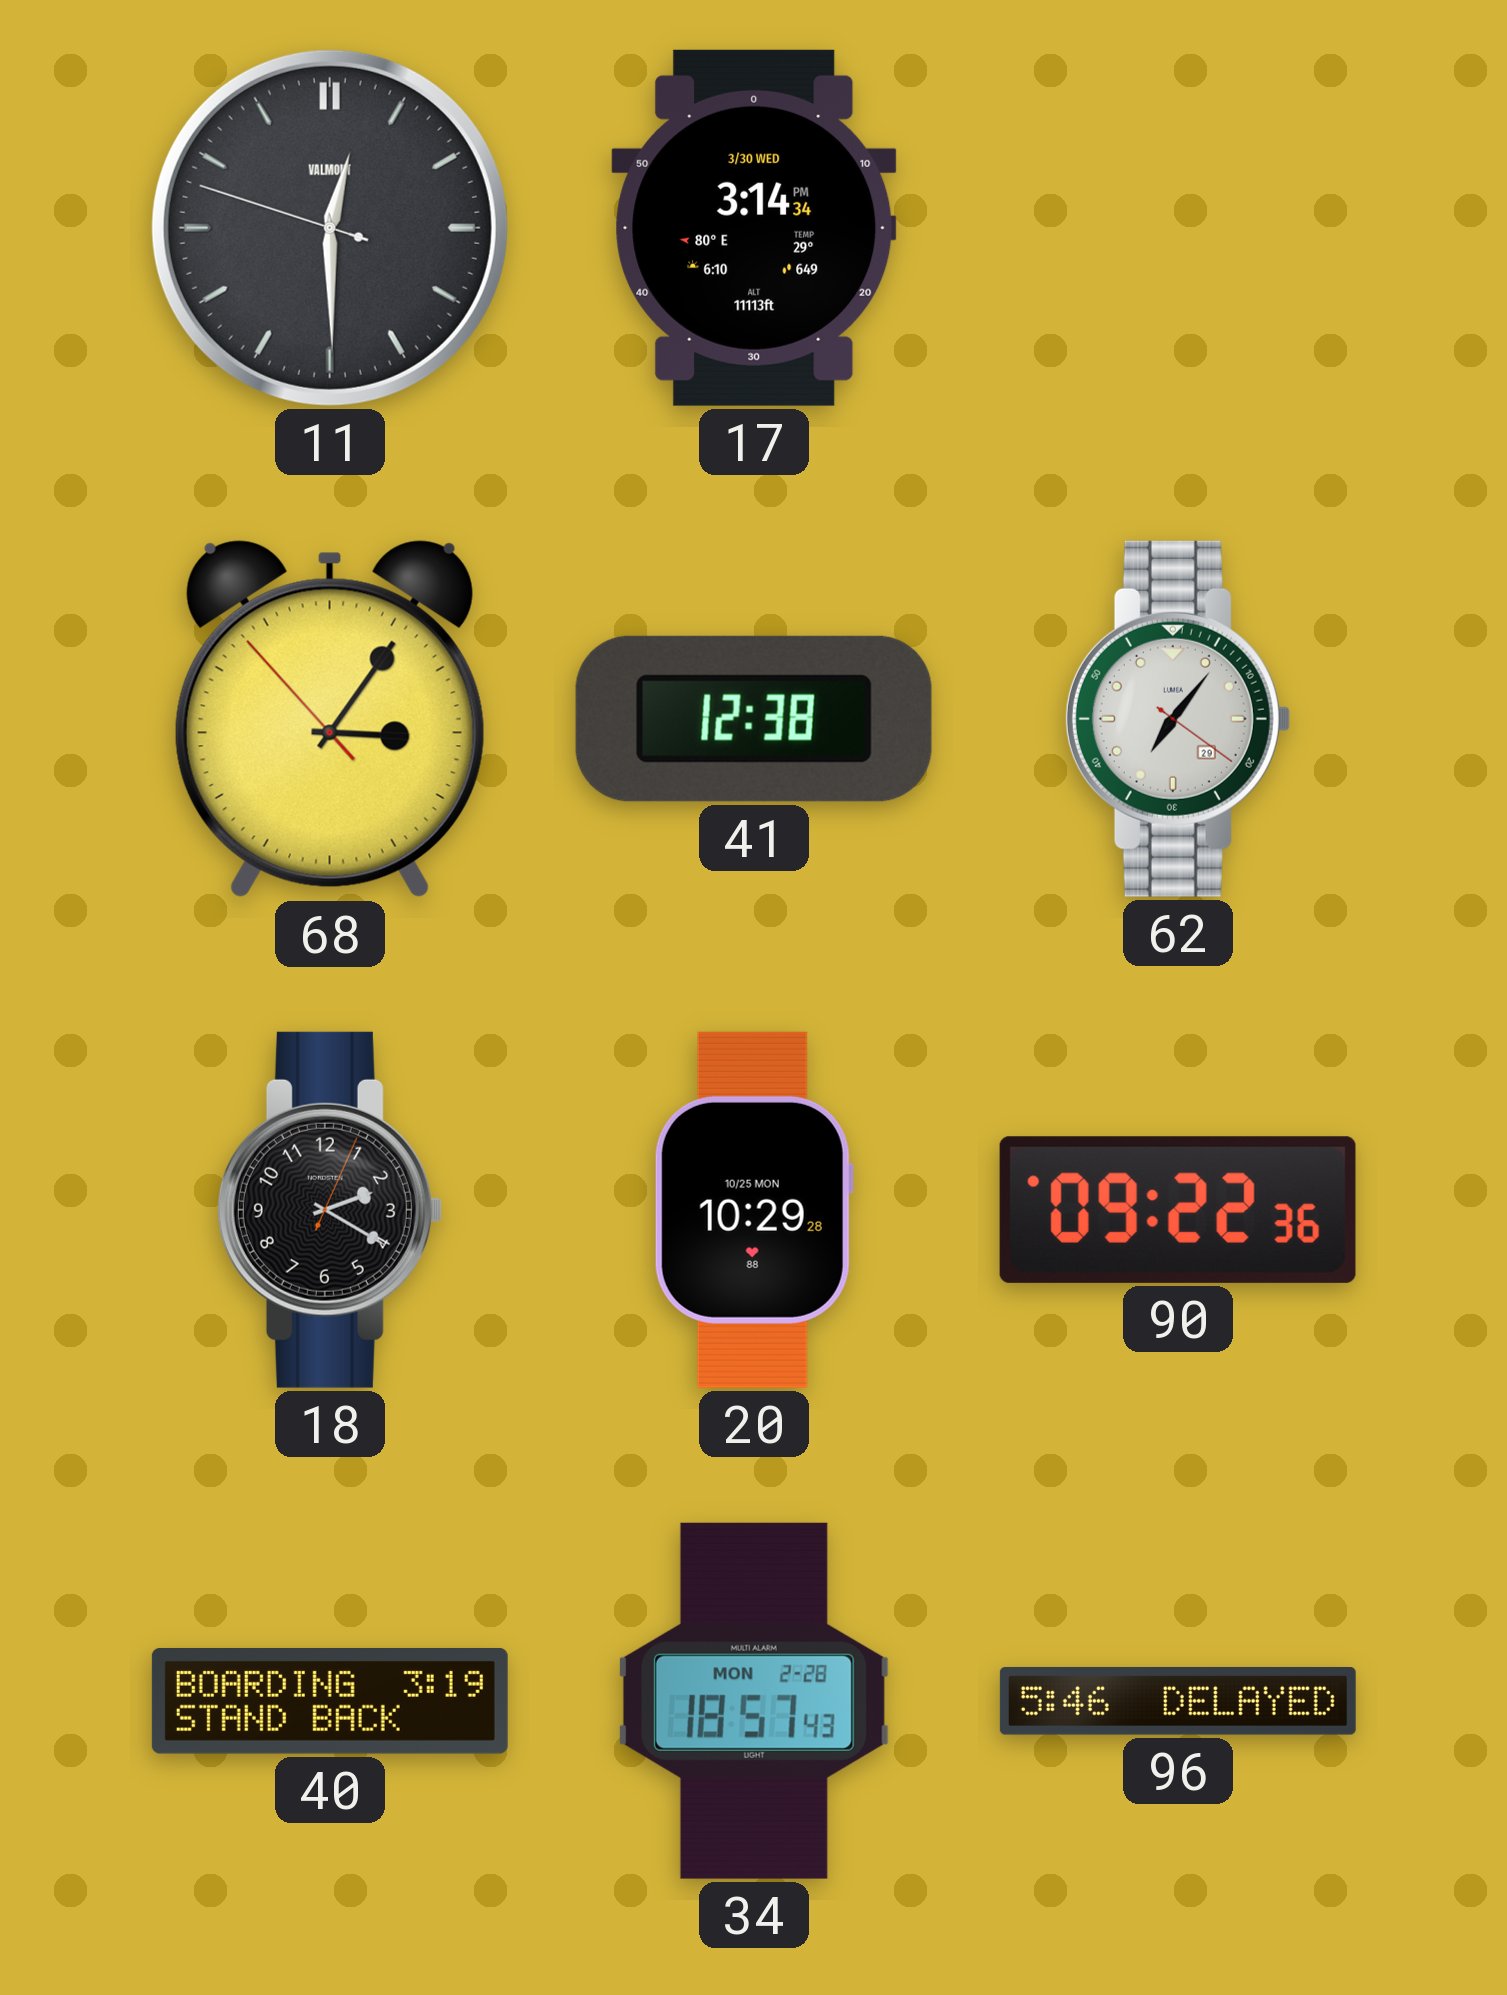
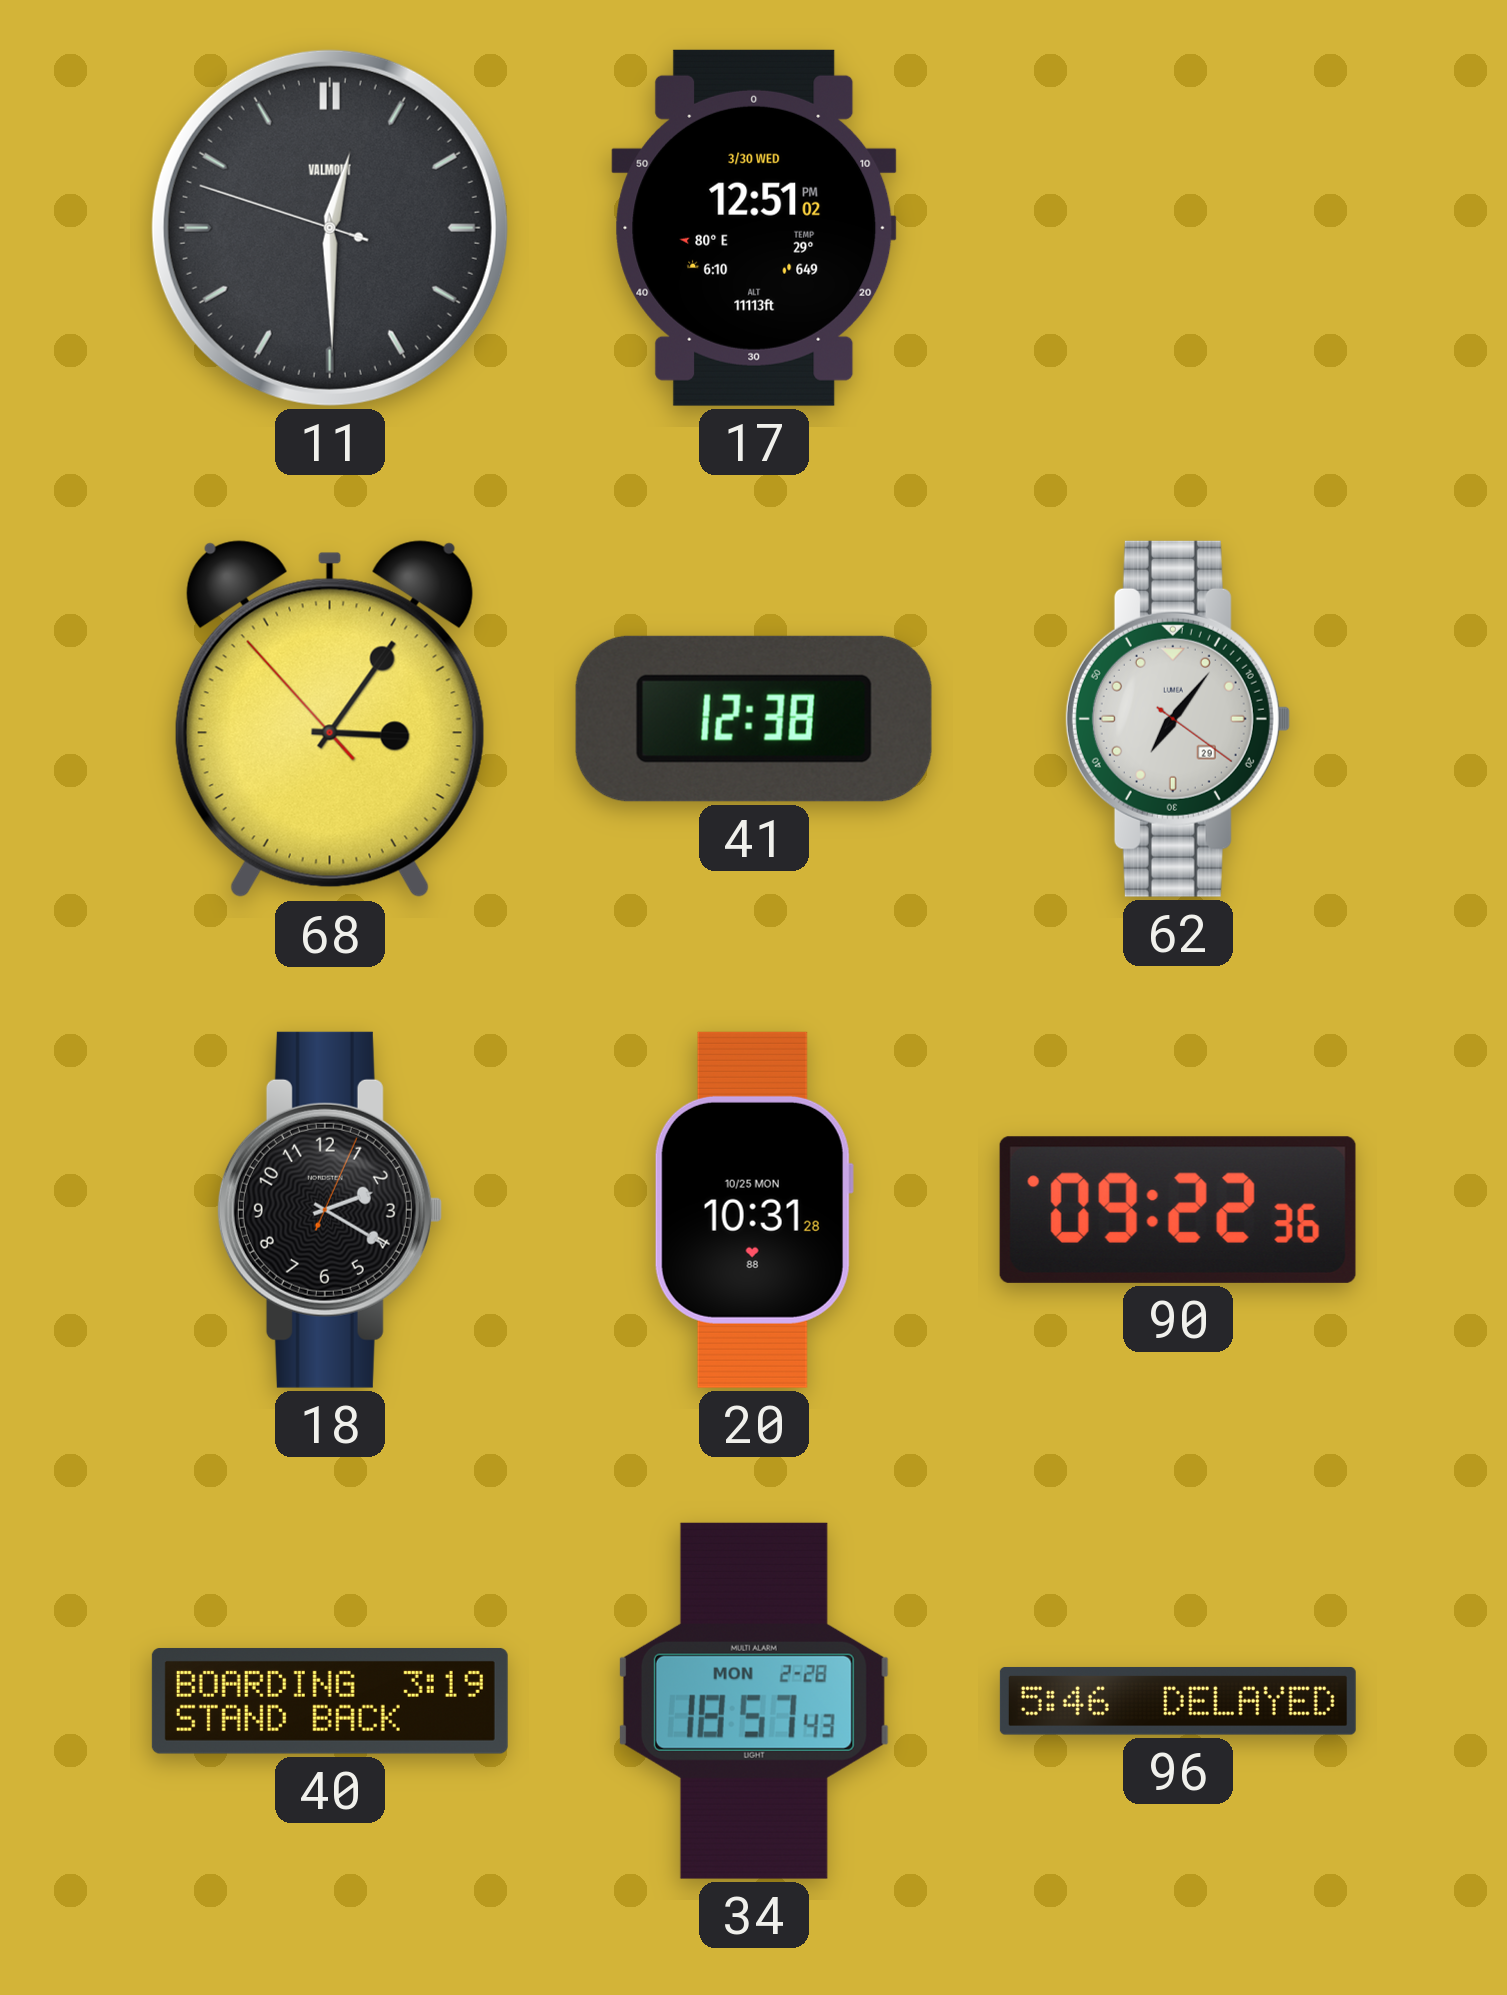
17: 3:14 -> 12:51
20: 10:29 -> 10:31
